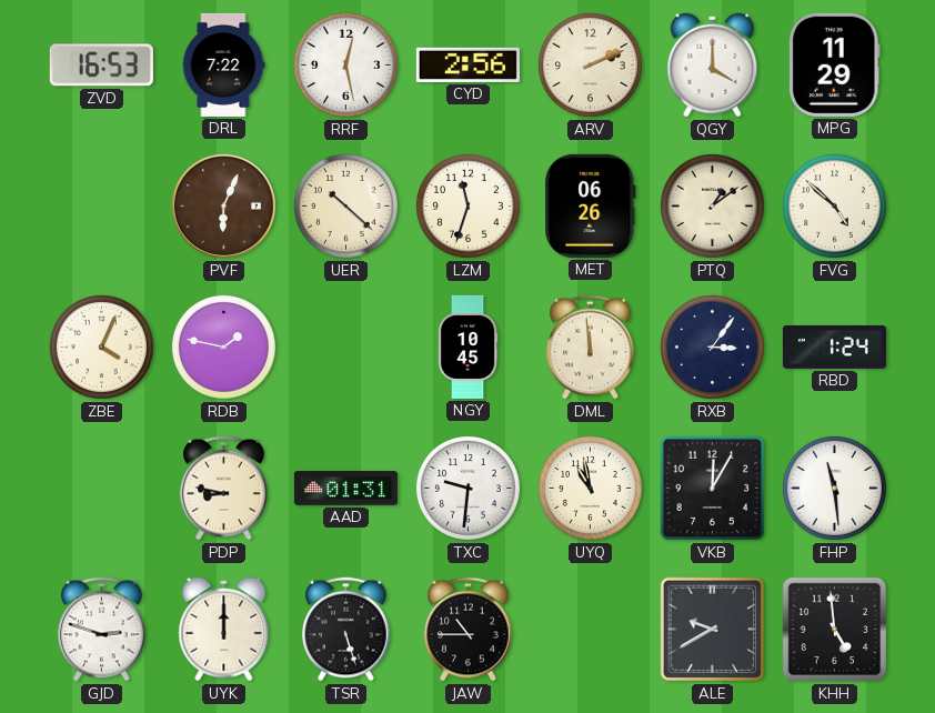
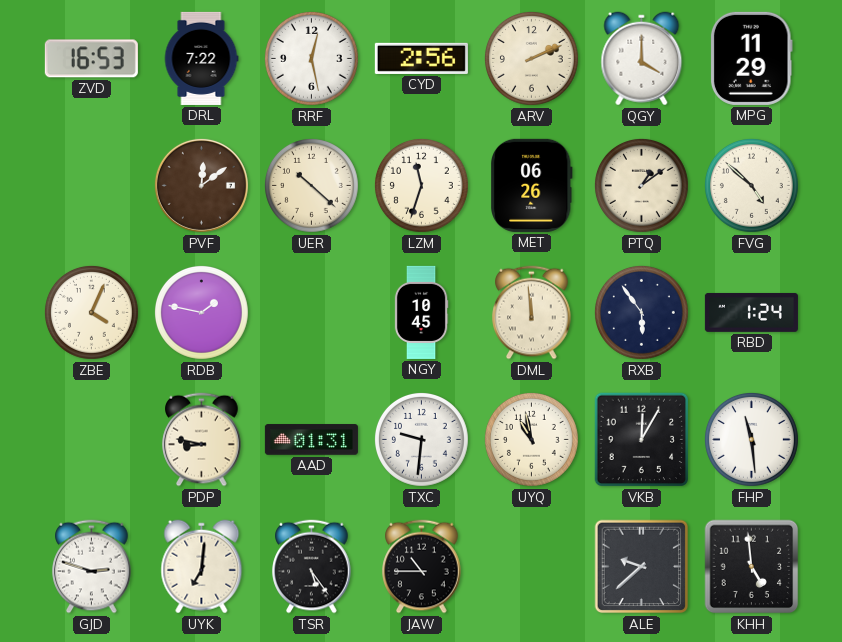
PVF: 6:04 -> 12:09
RXB: 3:06 -> 5:54
UYK: 12:00 -> 7:01
TSR: 5:27 -> 5:24
ALE: 9:40 -> 9:38
